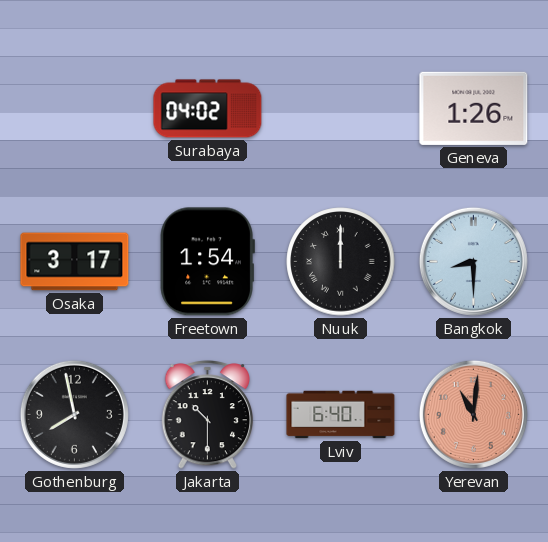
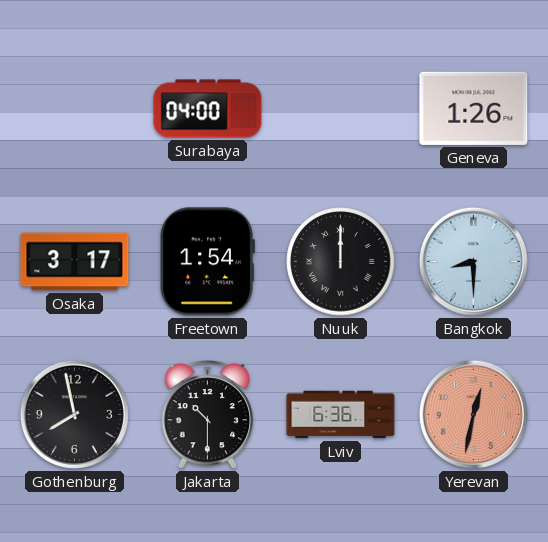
Surabaya: 04:02 -> 04:00
Lviv: 6:40 -> 6:36
Yerevan: 11:01 -> 12:32
